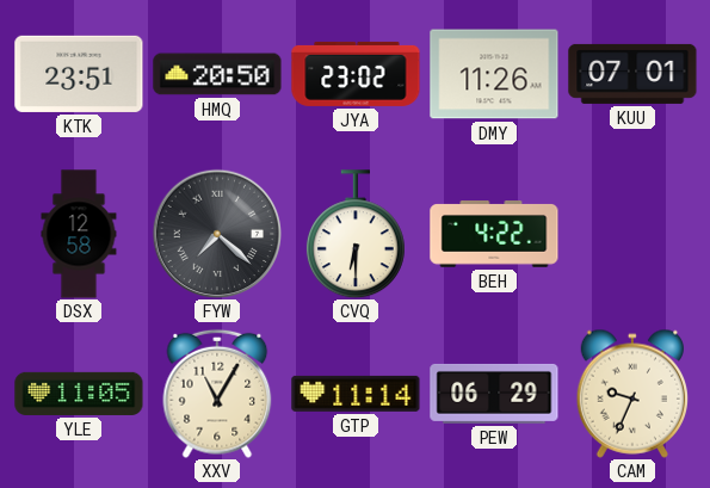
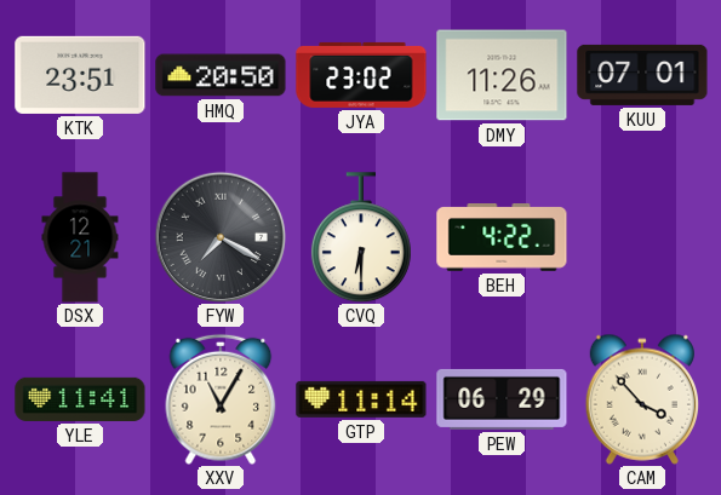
DSX: 12:58 -> 12:21
FYW: 7:22 -> 7:20
YLE: 11:05 -> 11:41
CAM: 9:34 -> 3:53
